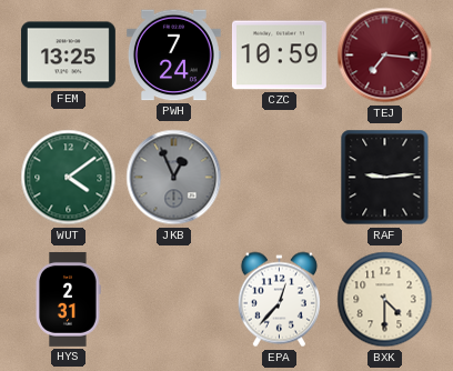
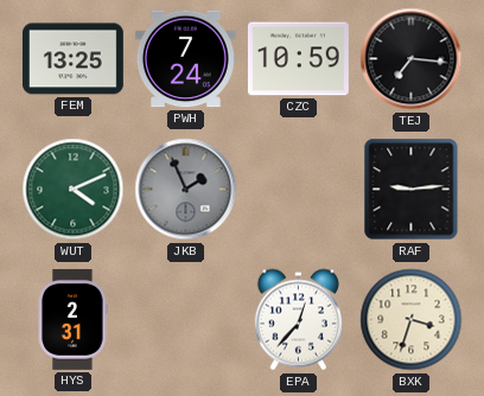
TEJ dial: burgundy -> black
WUT: 4:09 -> 4:11
JKB: 12:56 -> 1:56
BXK: 4:30 -> 3:33
